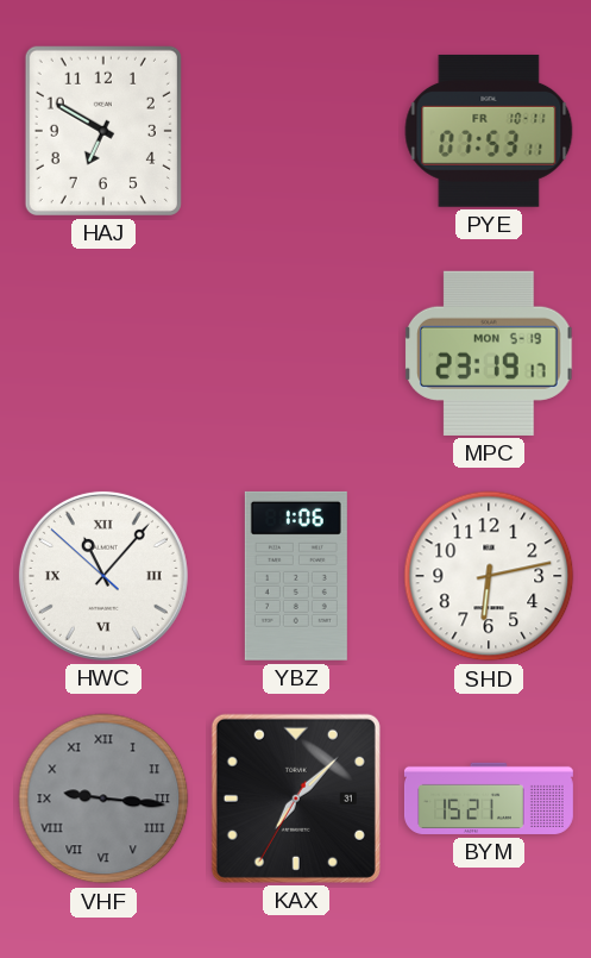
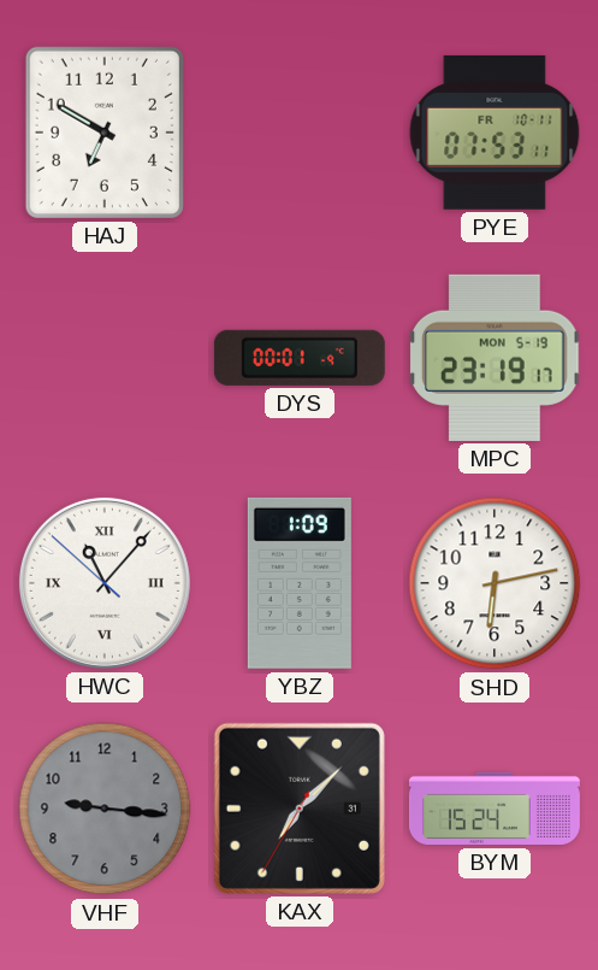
DYS: none -> 00:01
YBZ: 1:06 -> 1:09
VHF numerals: Roman -> Arabic
BYM: 15:21 -> 15:24
